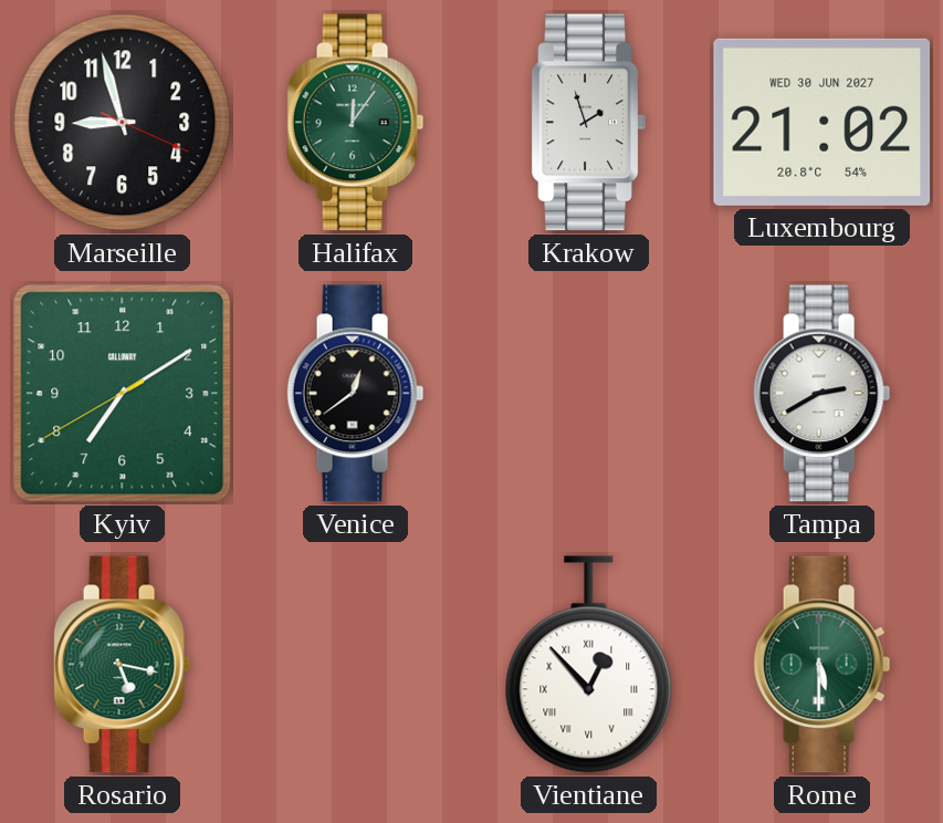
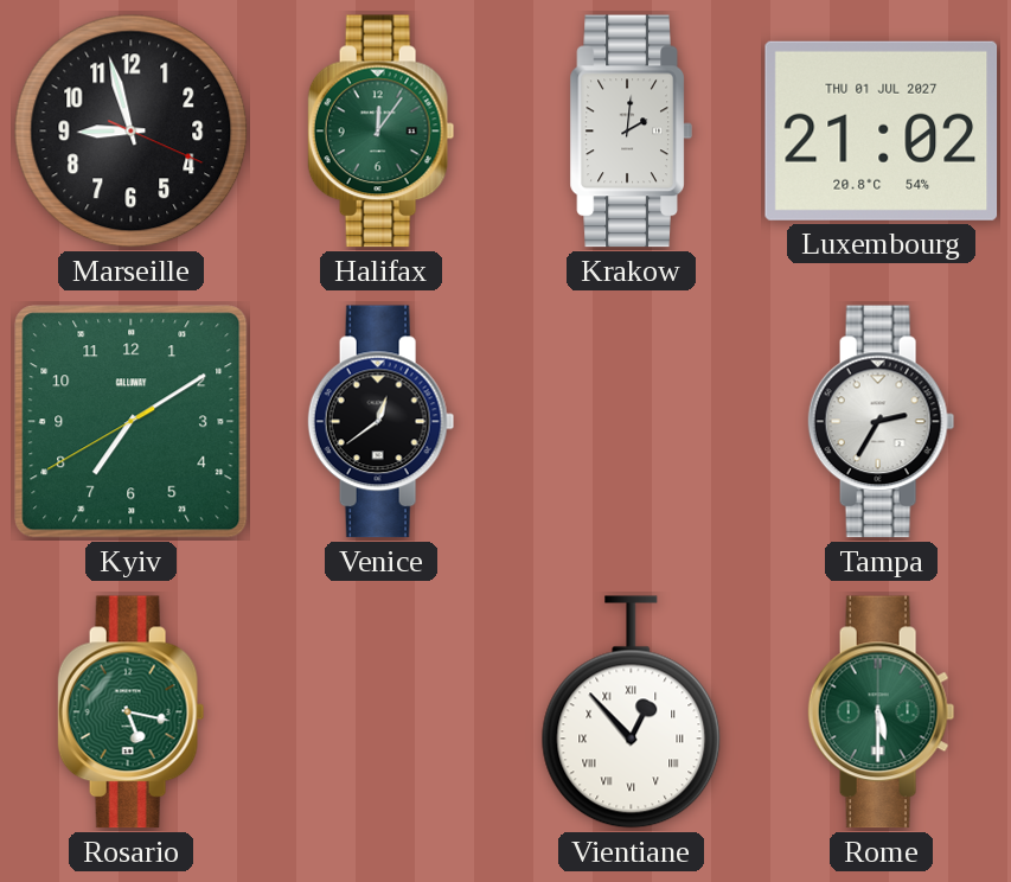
Krakow: 1:57 -> 2:01
Luxembourg date: WED 30 JUN 2027 -> THU 01 JUL 2027
Tampa: 2:40 -> 2:35
